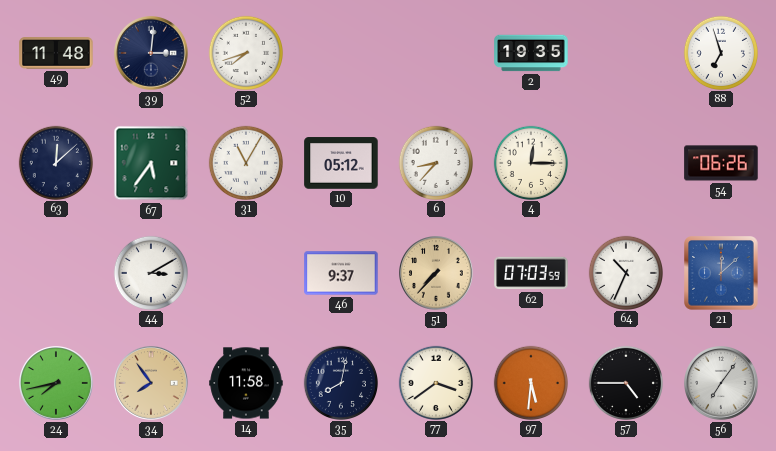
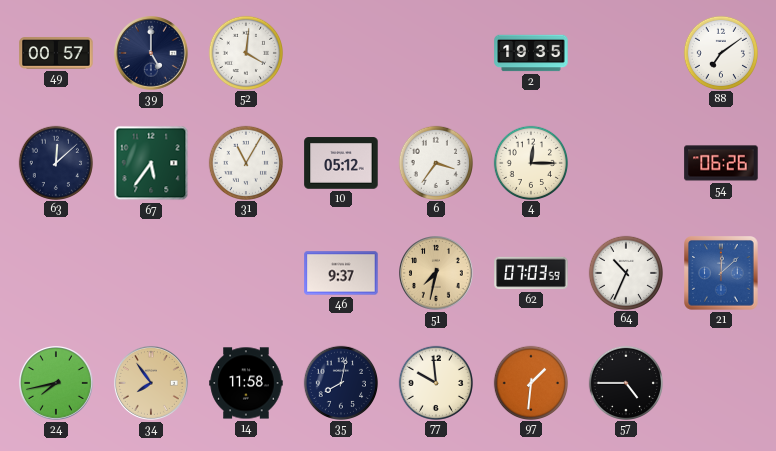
49: 11:48 -> 00:57
39: 3:01 -> 5:00
52: 7:42 -> 4:01
88: 6:57 -> 7:09
6: 8:37 -> 3:36
44: 3:10 -> none
51: 7:37 -> 7:32
77: 3:39 -> 9:59
97: 5:31 -> 1:31
56: 7:06 -> none
